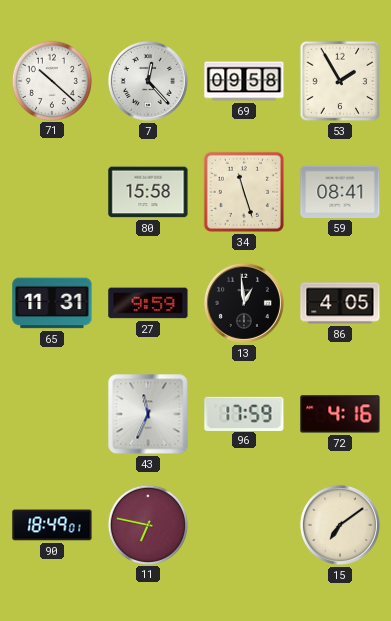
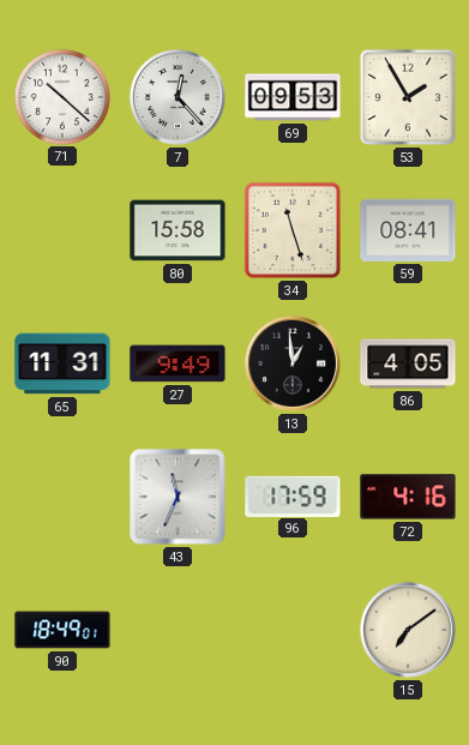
69: 09:58 -> 09:53
27: 9:59 -> 9:49
11: 6:47 -> none
